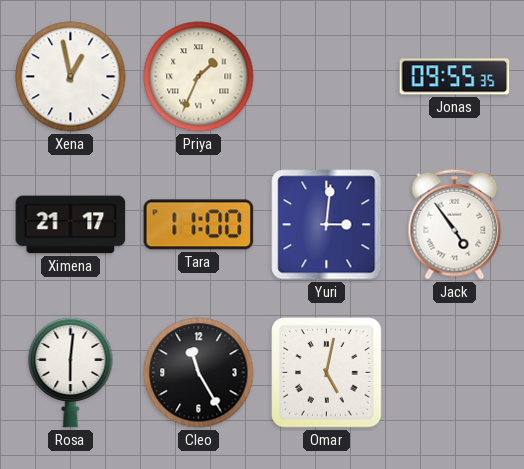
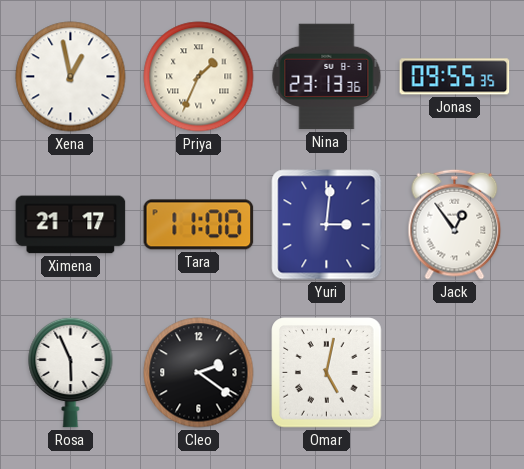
Nina: none -> 23:13
Jack: 4:54 -> 12:54
Rosa: 6:01 -> 5:56
Cleo: 11:25 -> 2:21
